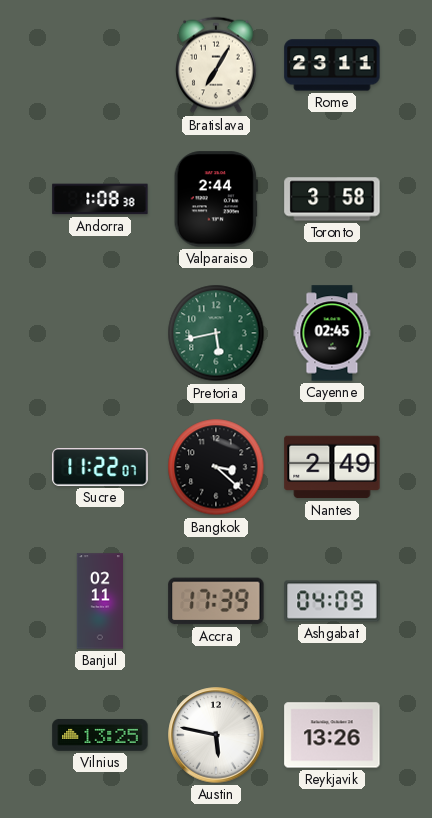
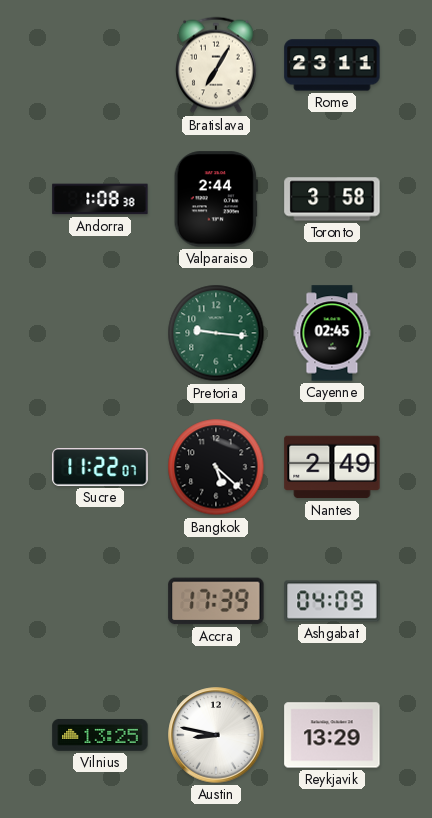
Pretoria: 5:43 -> 9:16
Bangkok: 3:22 -> 5:22
Banjul: 02:11 -> none
Austin: 5:47 -> 8:47
Reykjavik: 13:26 -> 13:29
